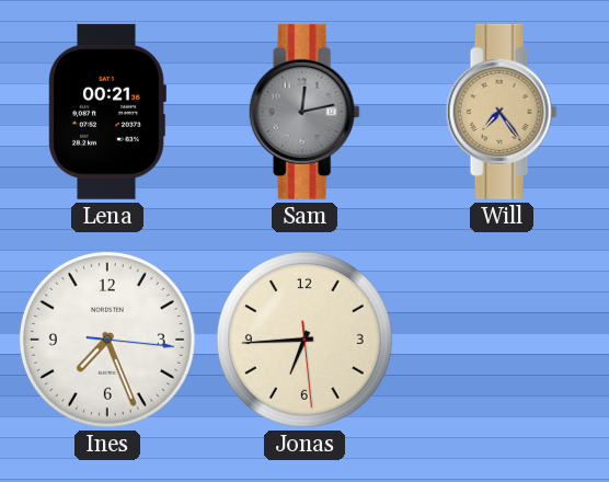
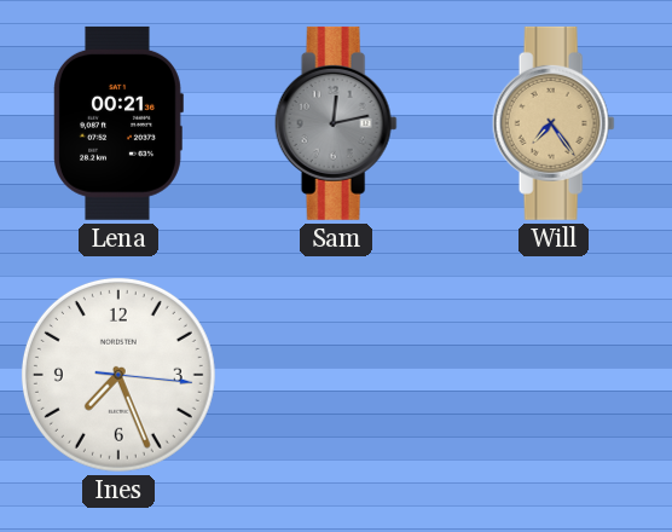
Jonas: 6:44 -> none
